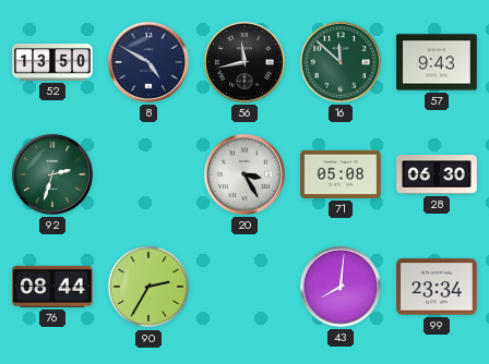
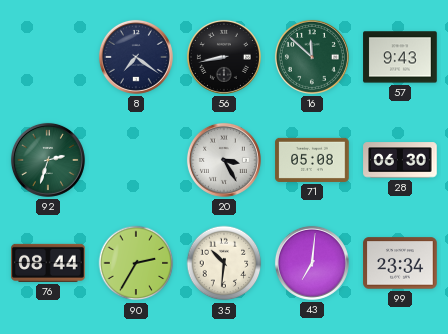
52: 13:50 -> none
8: 4:50 -> 7:21
56: 11:43 -> 8:43
35: none -> 10:31
43: 8:01 -> 7:01
